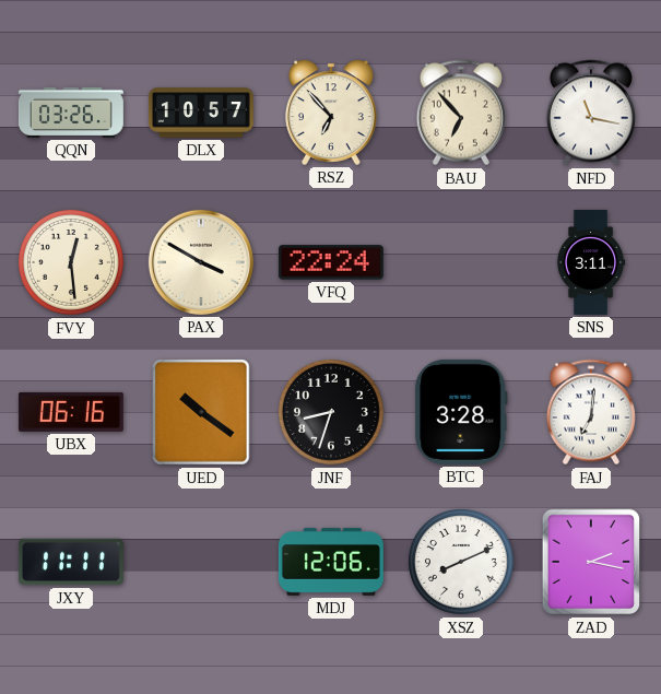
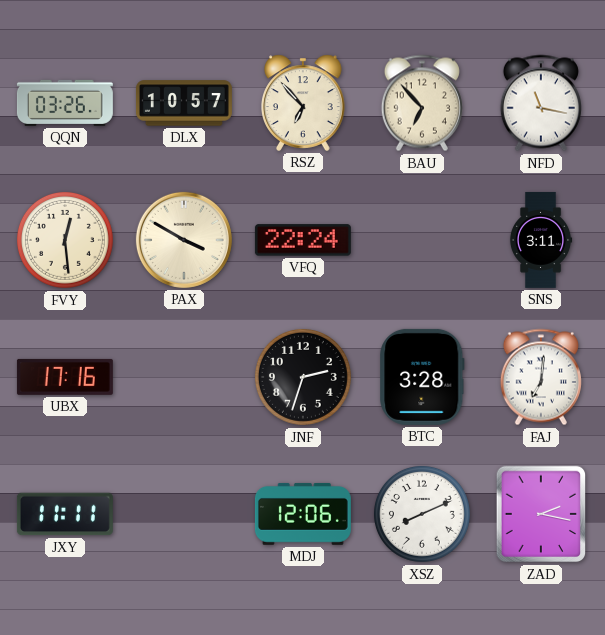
UBX: 06:16 -> 17:16
UED: 10:21 -> none
JNF: 8:33 -> 2:33
